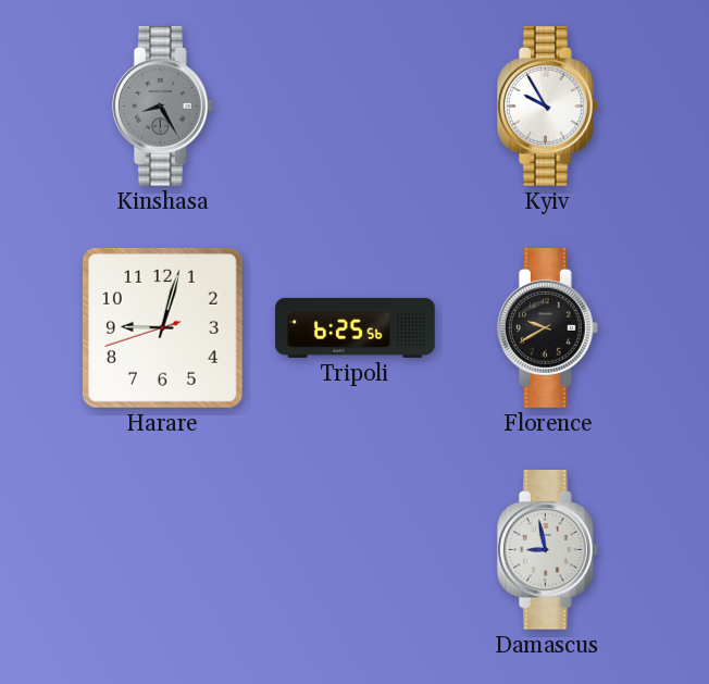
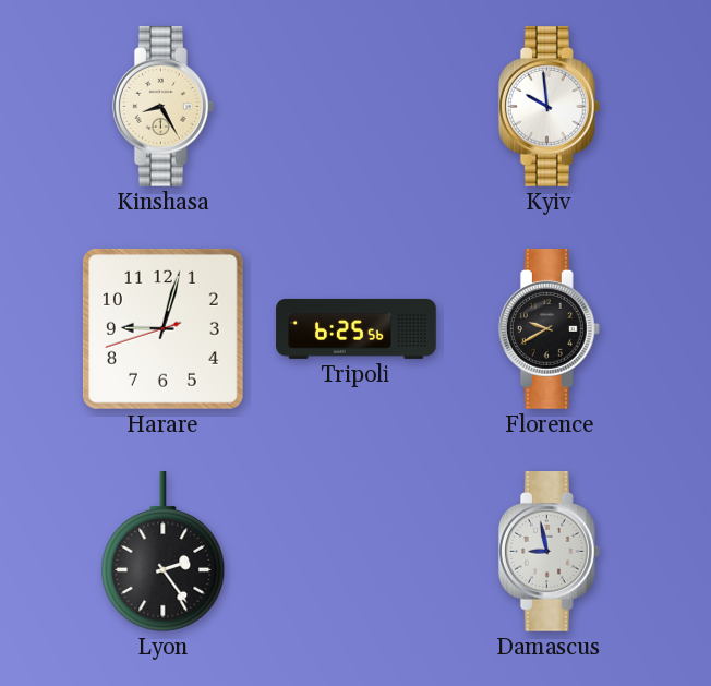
Kinshasa dial: grey -> cream
Kyiv: 9:55 -> 9:59
Lyon: none -> 2:24
